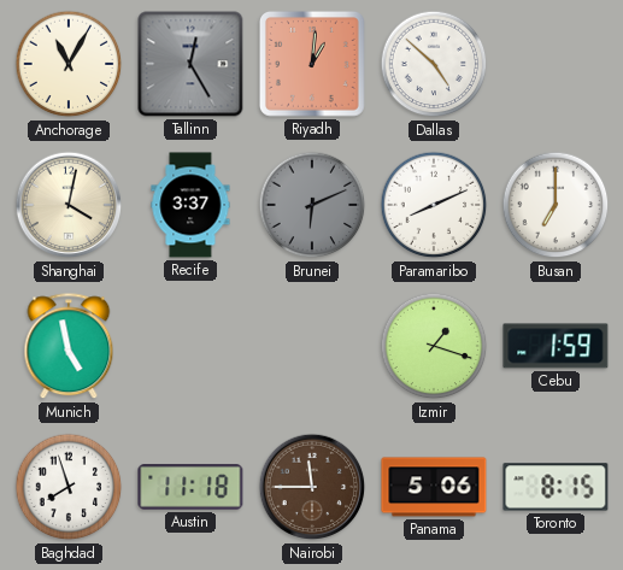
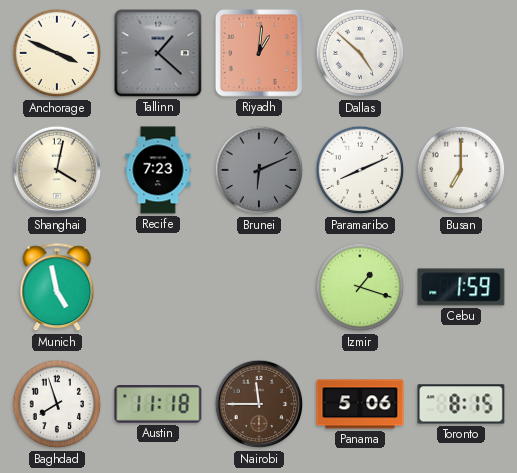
Anchorage: 11:05 -> 3:49
Tallinn: 12:25 -> 1:22
Recife: 3:37 -> 7:23
